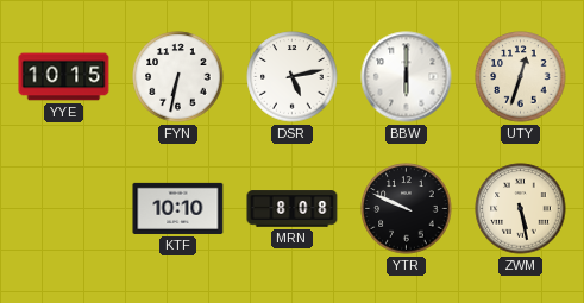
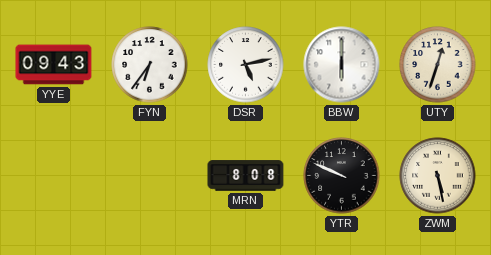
YYE: 10:15 -> 09:43
FYN: 6:32 -> 6:36
KTF: 10:10 -> none
